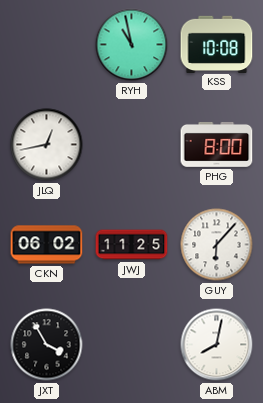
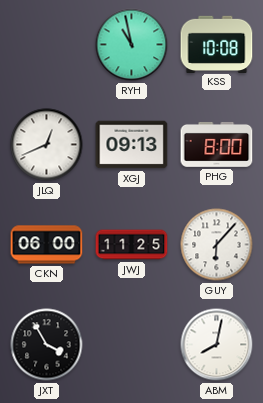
JLQ: 12:43 -> 12:41
XGJ: none -> 09:13
CKN: 06:02 -> 06:00
